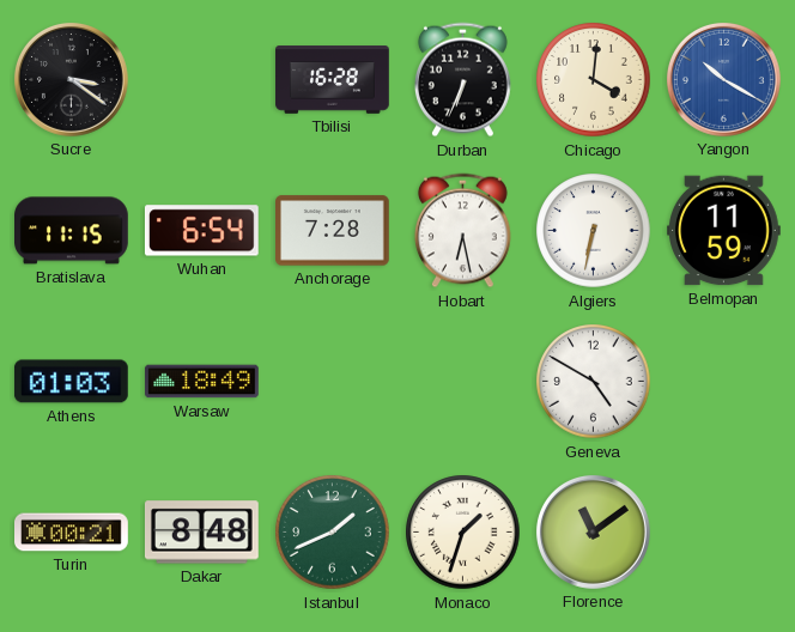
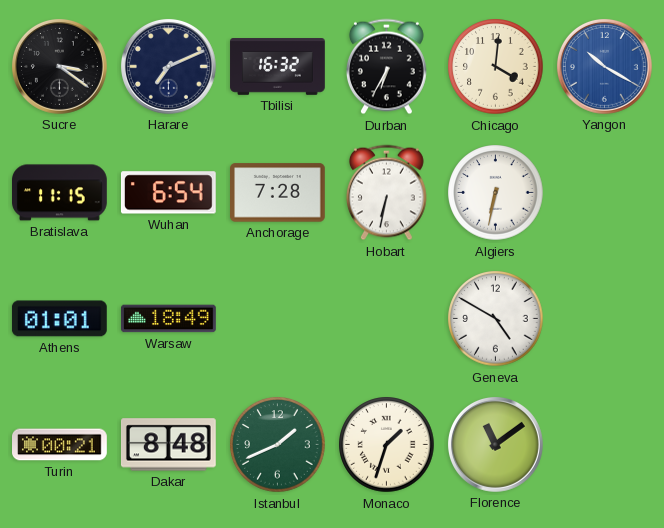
Harare: none -> 7:11
Tbilisi: 16:28 -> 16:32
Durban: 6:34 -> 6:35
Hobart: 6:28 -> 6:32
Belmopan: 11:59 -> none
Athens: 01:03 -> 01:01
